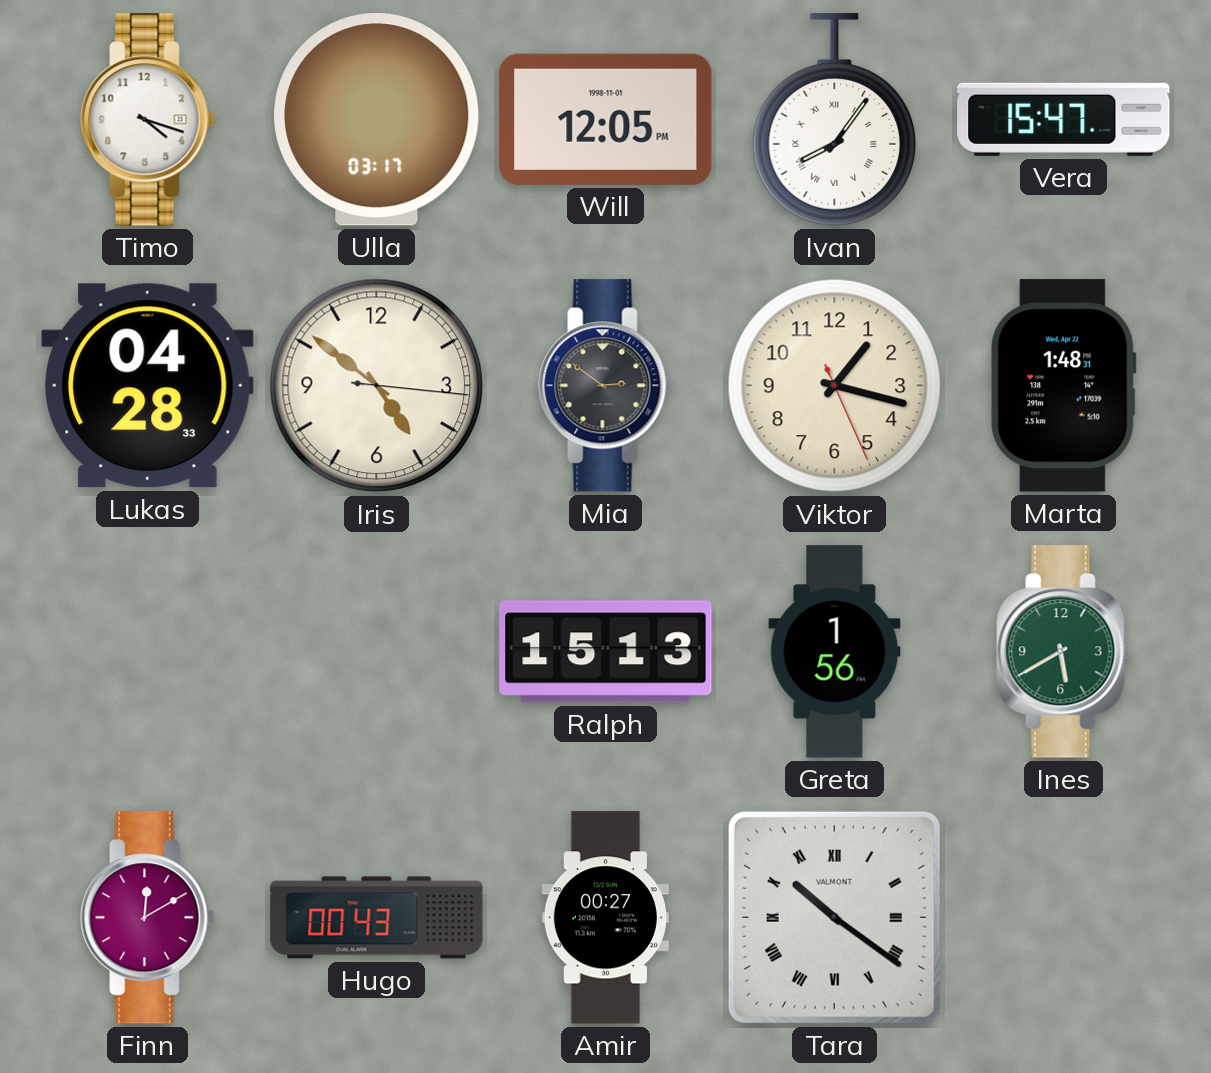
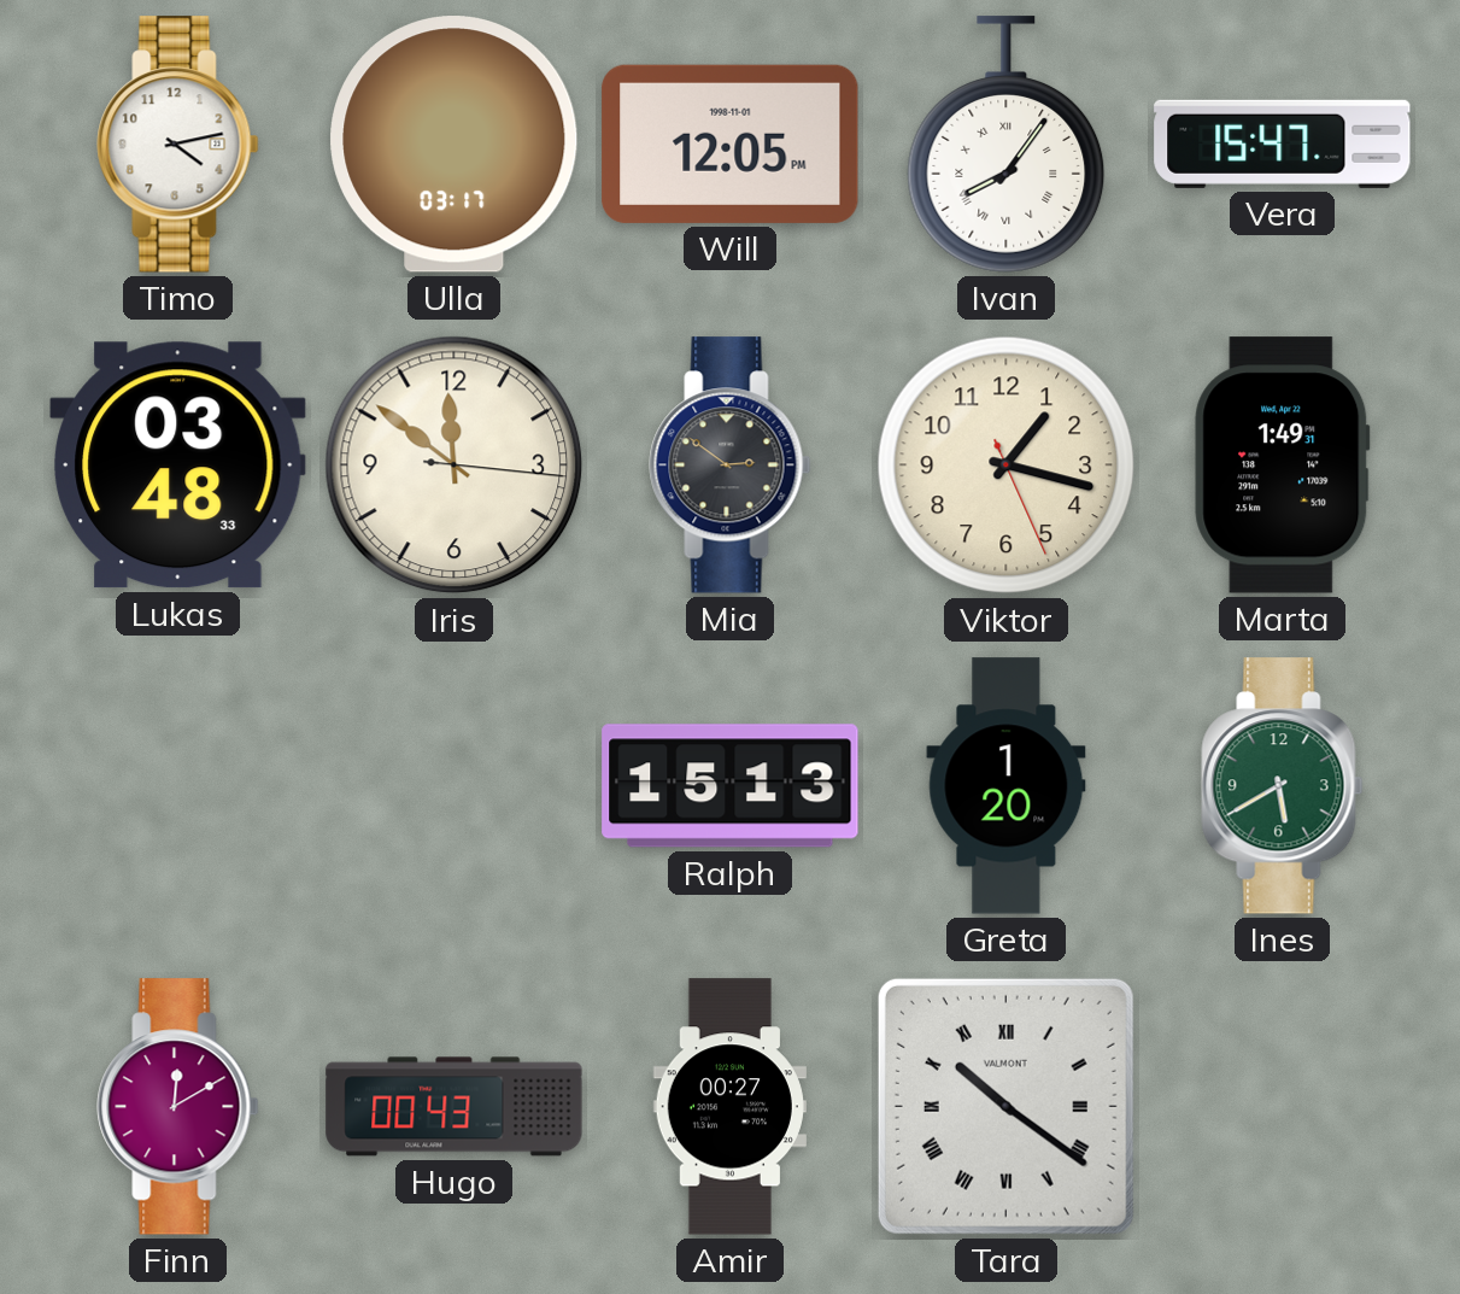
Timo: 4:18 -> 4:13
Lukas: 04:28 -> 03:48
Iris: 4:51 -> 11:51
Marta: 1:48 -> 1:49
Greta: 1:56 -> 1:20
